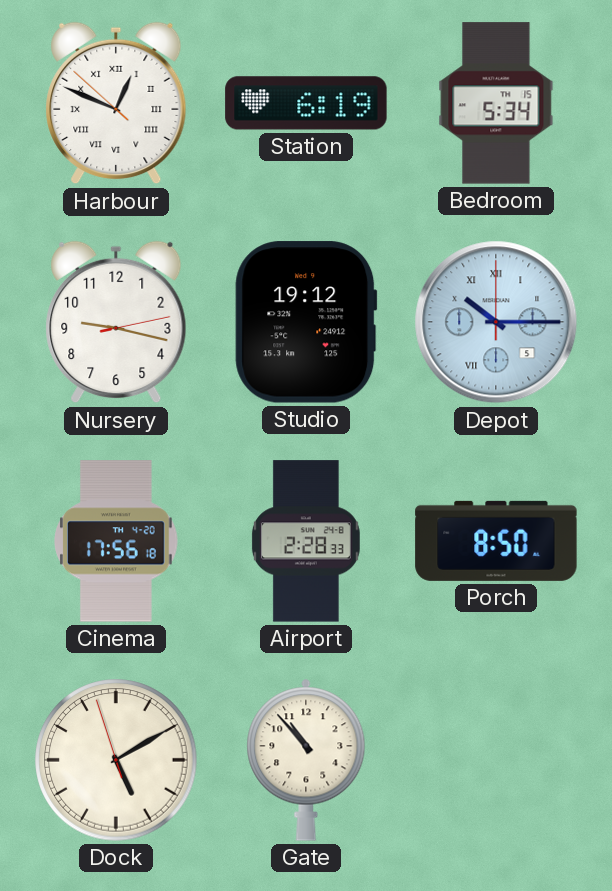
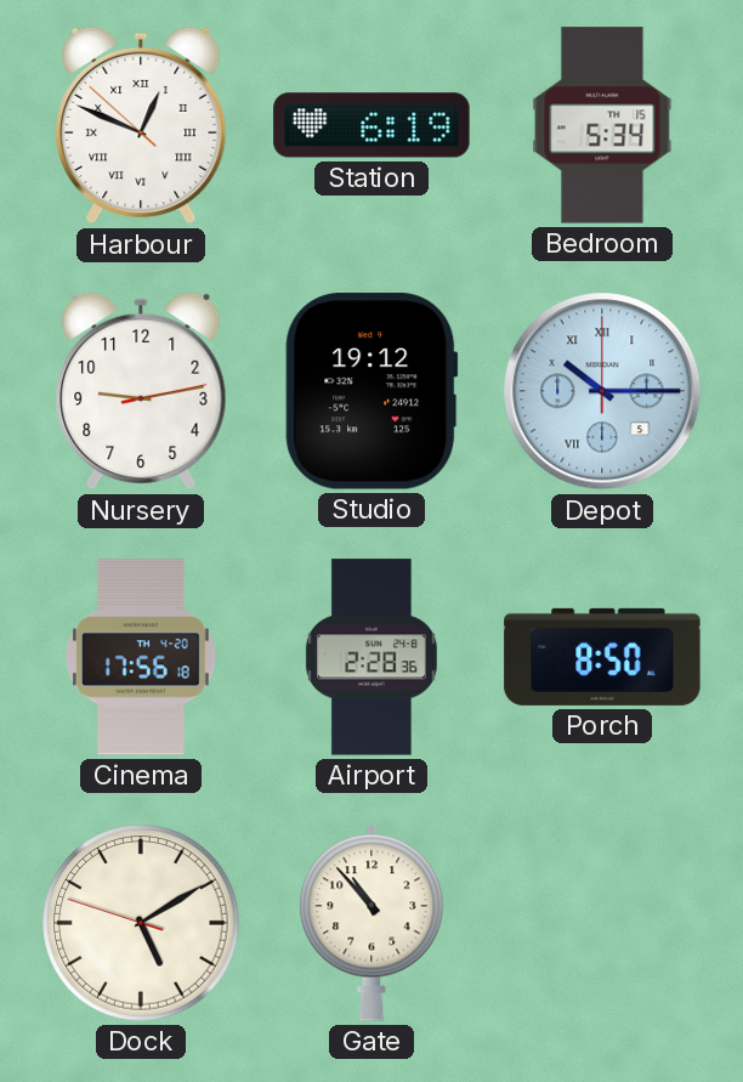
Nursery: 9:17 -> 9:13
Airport: 2:28:33 -> 2:28:36
Dock: 5:09:57 -> 5:09:48
